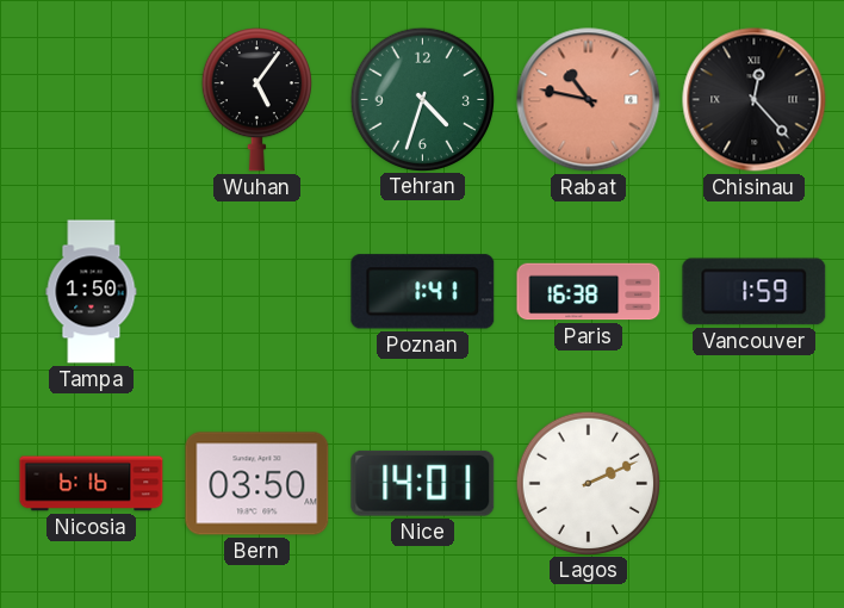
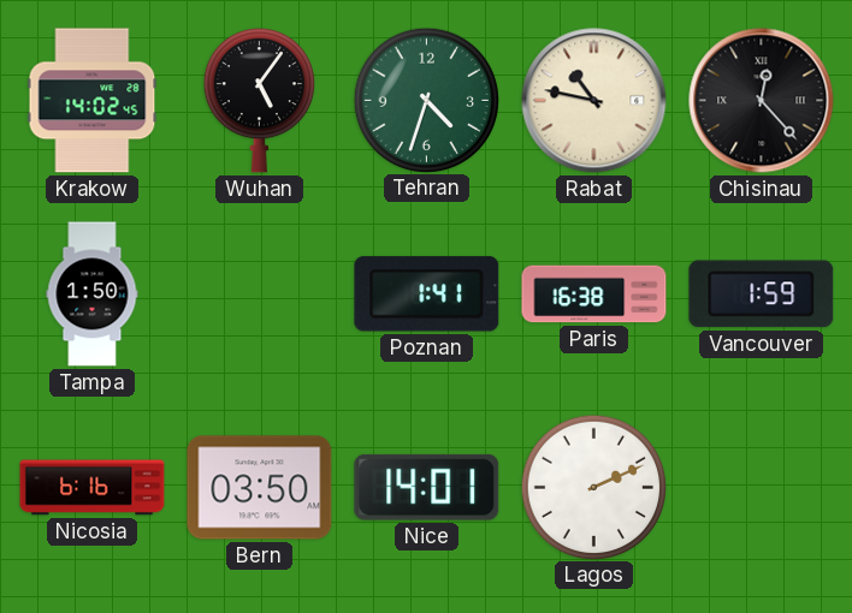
Krakow: none -> 14:02
Rabat dial: salmon -> cream
